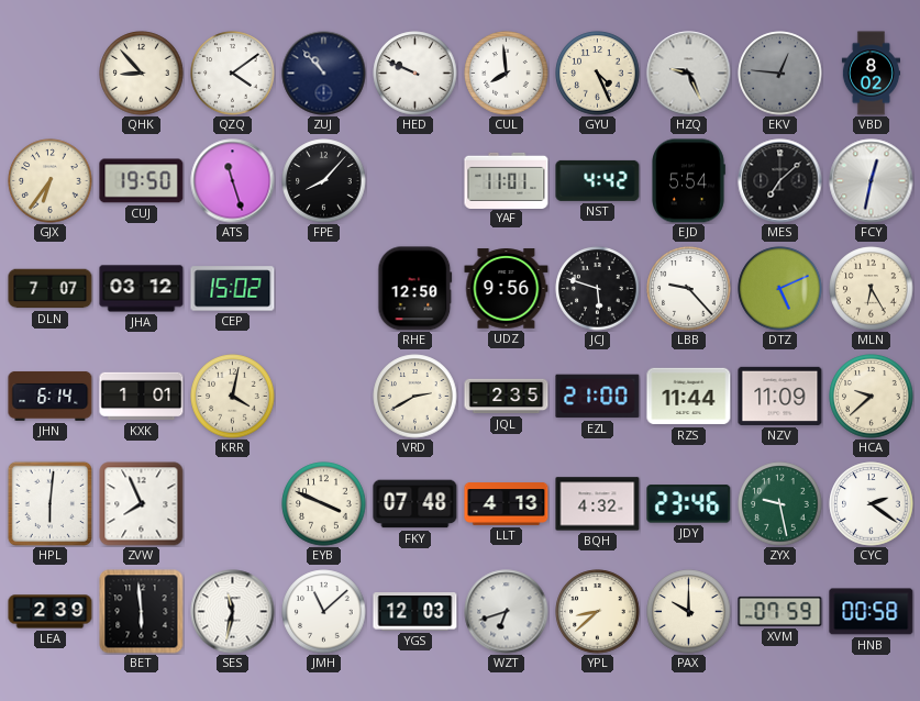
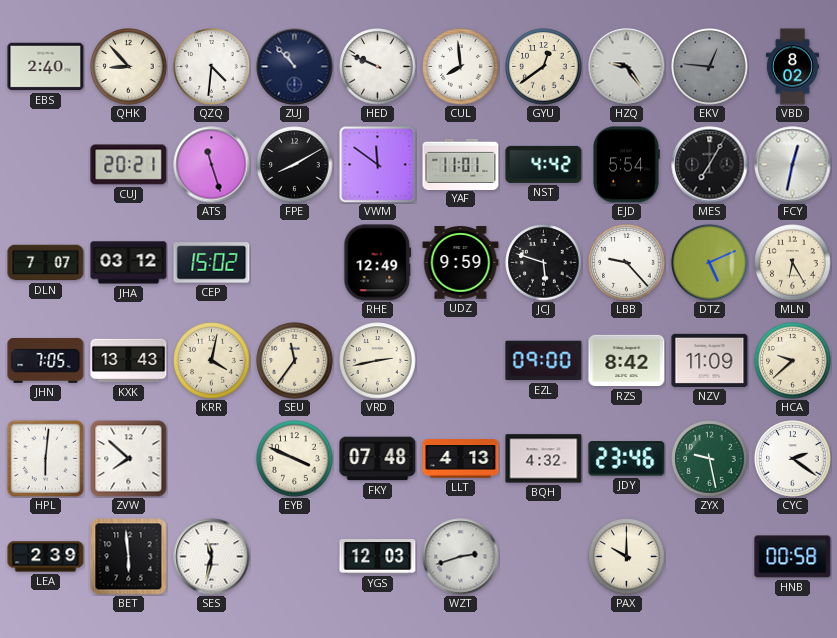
EBS: none -> 2:40
QZQ: 4:09 -> 4:31
GYU: 4:26 -> 12:39
HZQ: 9:26 -> 9:24
GJX: 6:36 -> none
CUJ: 19:50 -> 20:21
FPE: 8:07 -> 8:10
VWM: none -> 11:51
MES: 7:08 -> 7:05
RHE: 12:50 -> 12:49
UDZ: 9:56 -> 9:59
JHN: 6:14 -> 7:05
KXK: 1:01 -> 13:43
SEU: none -> 11:36
VRD: 2:40 -> 2:43
JQL: 2:35 -> none
EZL: 21:00 -> 09:00
RZS: 11:44 -> 8:42
ZVW: 7:56 -> 7:52
JMH: 11:08 -> none
WZT: 6:42 -> 2:42
YPL: 8:38 -> none
XVM: 07:59 -> none
